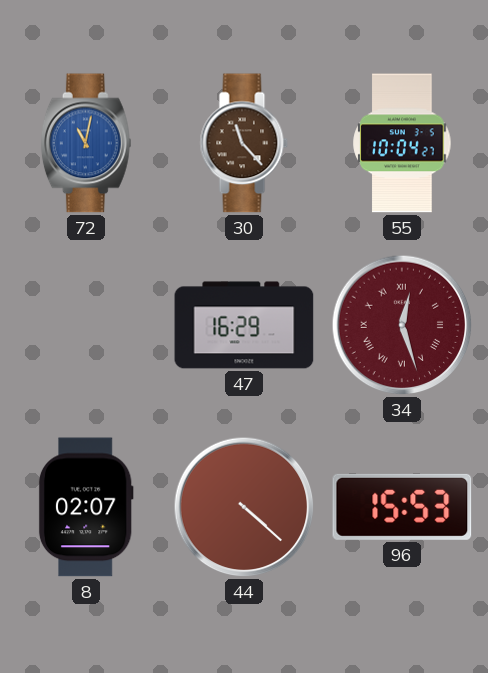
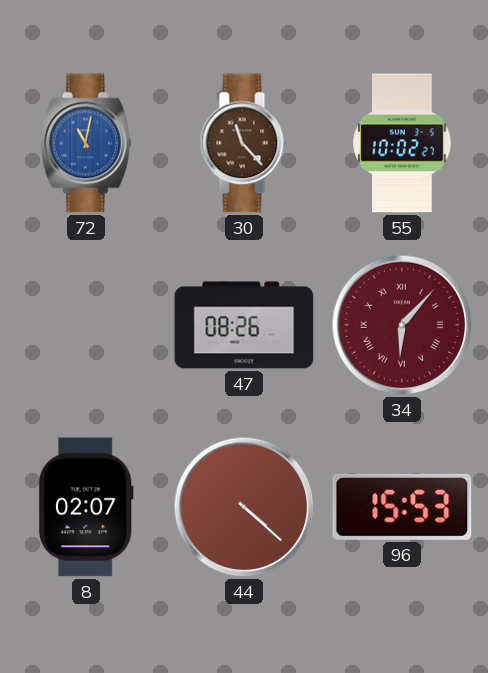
55: 10:04 -> 10:02
47: 16:29 -> 08:26
34: 12:27 -> 6:07
